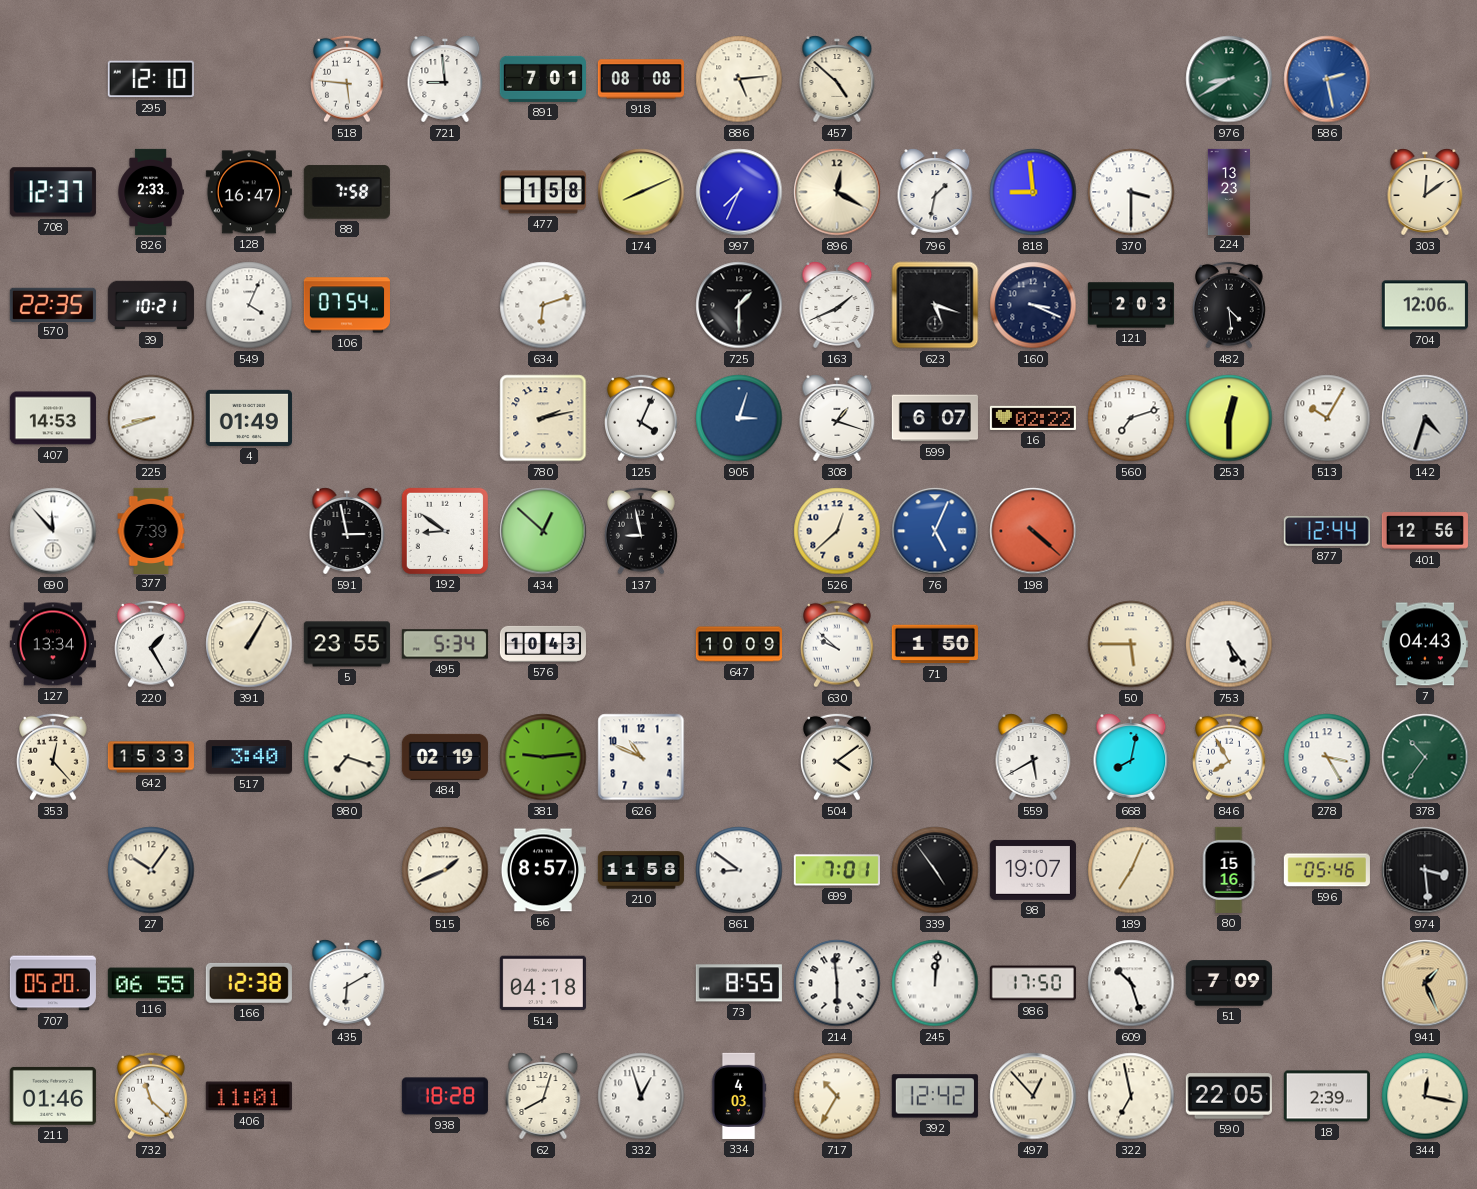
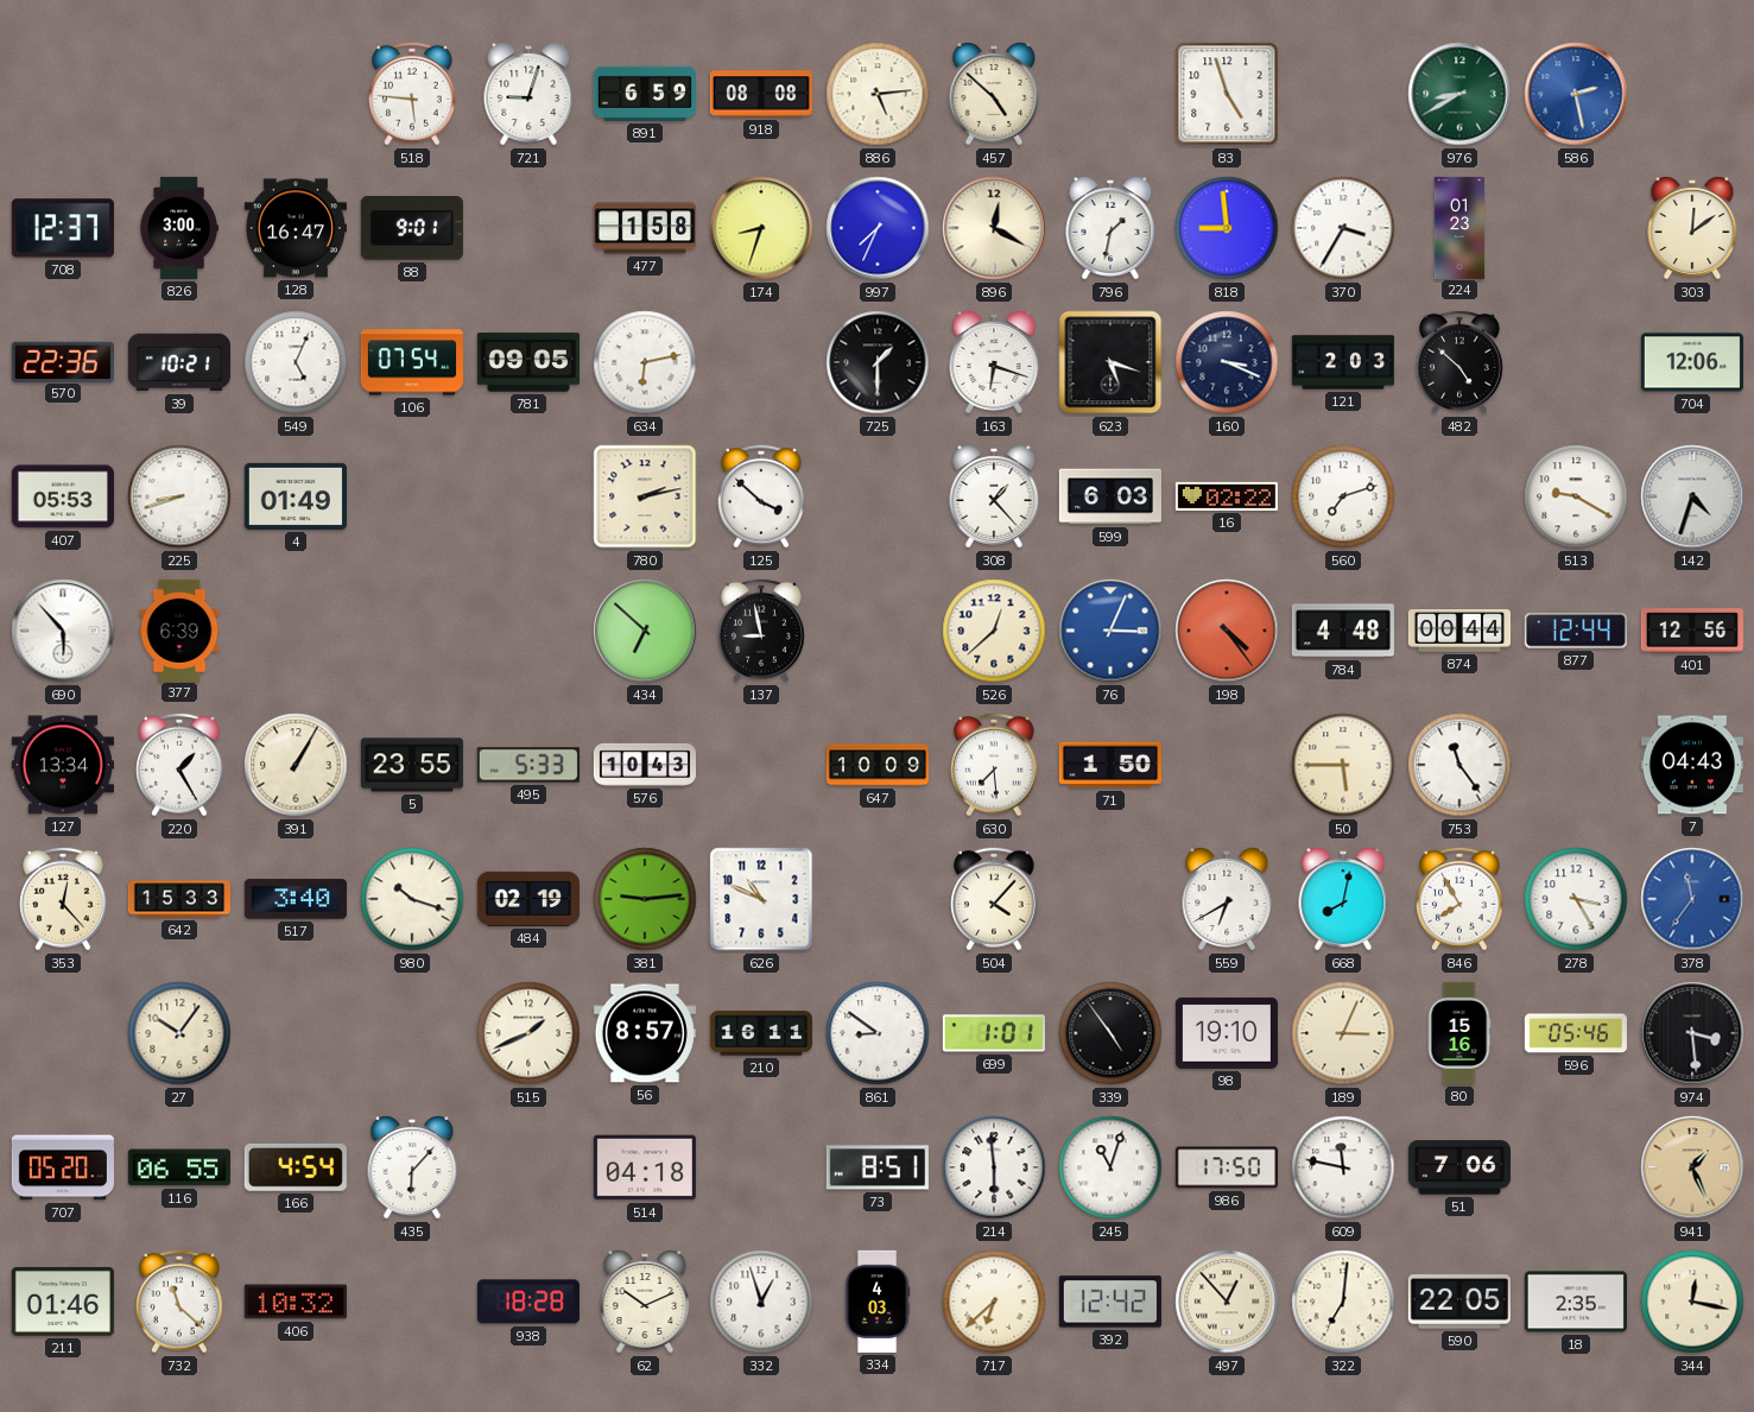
295: 12:10 -> none
721: 8:59 -> 9:03
891: 7:01 -> 6:59
83: none -> 4:57
826: 2:33 -> 3:00
88: 7:58 -> 9:01
174: 8:11 -> 8:33
370: 3:30 -> 3:35
224: 13:23 -> 01:23
570: 22:35 -> 22:36
549: 4:04 -> 5:04
781: none -> 09:05
634: 6:12 -> 6:13
163: 1:41 -> 6:18
482: 4:29 -> 4:52
407: 14:53 -> 05:53
125: 4:04 -> 3:52
905: 3:03 -> none
308: 1:18 -> 1:23
599: 6:07 -> 6:03
253: 12:30 -> none
513: 10:05 -> 9:20
690: 11:53 -> 5:53
377: 7:39 -> 6:39
591: 2:58 -> none
192: 8:51 -> none
434: 12:52 -> 6:52
76: 5:04 -> 3:04
198: 4:22 -> 4:24
784: none -> 4:48
874: none -> 00:44
495: 5:34 -> 5:33
630: 9:52 -> 7:29
753: 5:24 -> 11:24
980: 7:18 -> 10:18
504: 4:09 -> 4:07
559: 5:40 -> 6:40
378: 10:36 -> 11:36
378 dial: green -> blue
210: 11:58 -> 16:11
699: 7:01 -> 1:01
98: 19:07 -> 19:10
189: 7:04 -> 3:04
166: 12:38 -> 4:54
435: 6:10 -> 6:07
73: 8:55 -> 8:51
245: 12:01 -> 11:03
609: 10:27 -> 11:47
51: 7:09 -> 7:06
406: 11:01 -> 10:32
62: 8:03 -> 10:11
717: 10:35 -> 6:38
322: 6:58 -> 7:01
18: 2:39 -> 2:35
